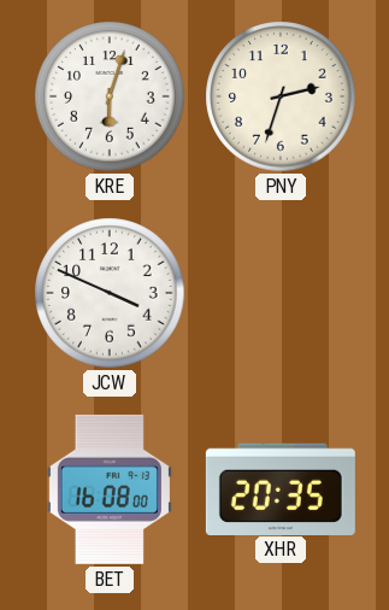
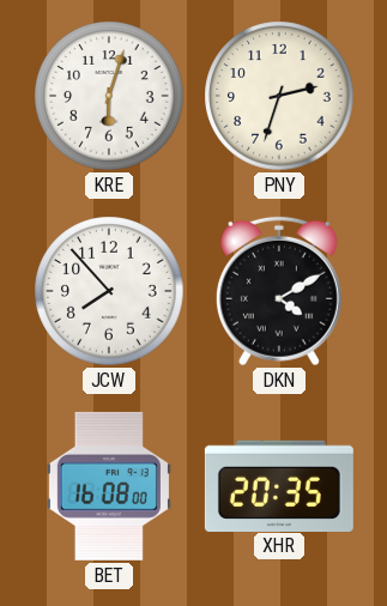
JCW: 3:49 -> 7:53
DKN: none -> 4:10
